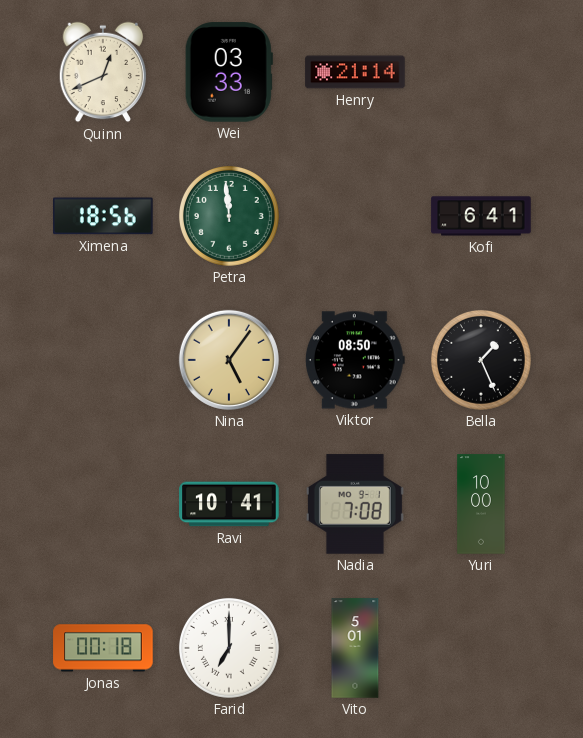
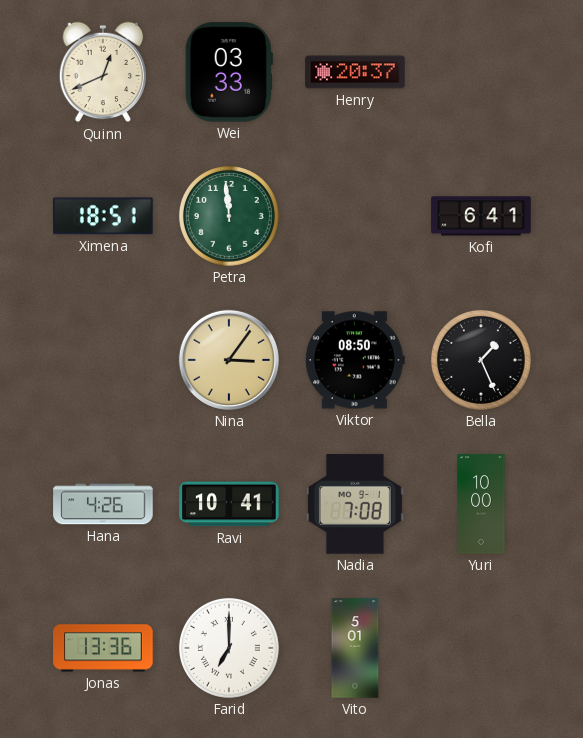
Henry: 21:14 -> 20:37
Ximena: 18:56 -> 18:51
Nina: 5:06 -> 3:06
Hana: none -> 4:26
Jonas: 00:18 -> 13:36
